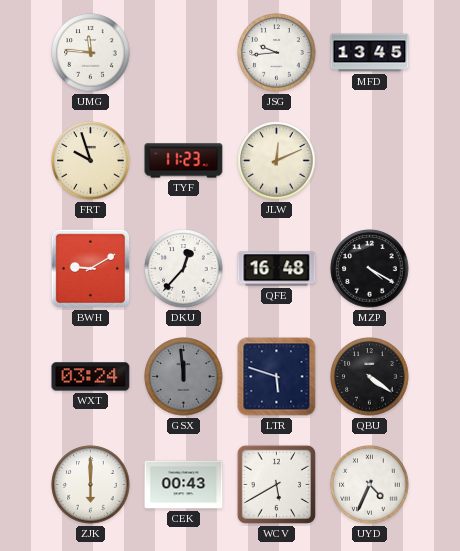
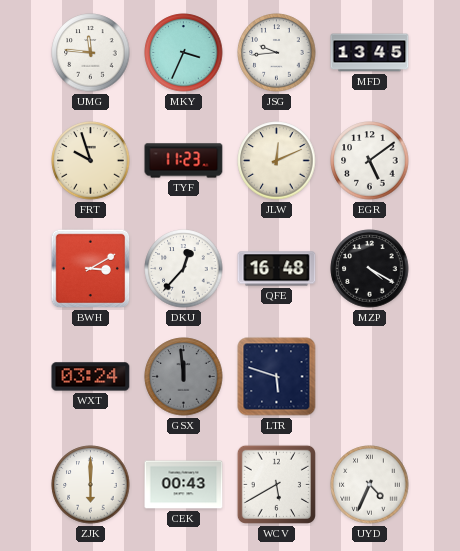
MKY: none -> 3:34
EGR: none -> 5:09
BWH: 9:10 -> 3:10
QBU: 4:21 -> none
